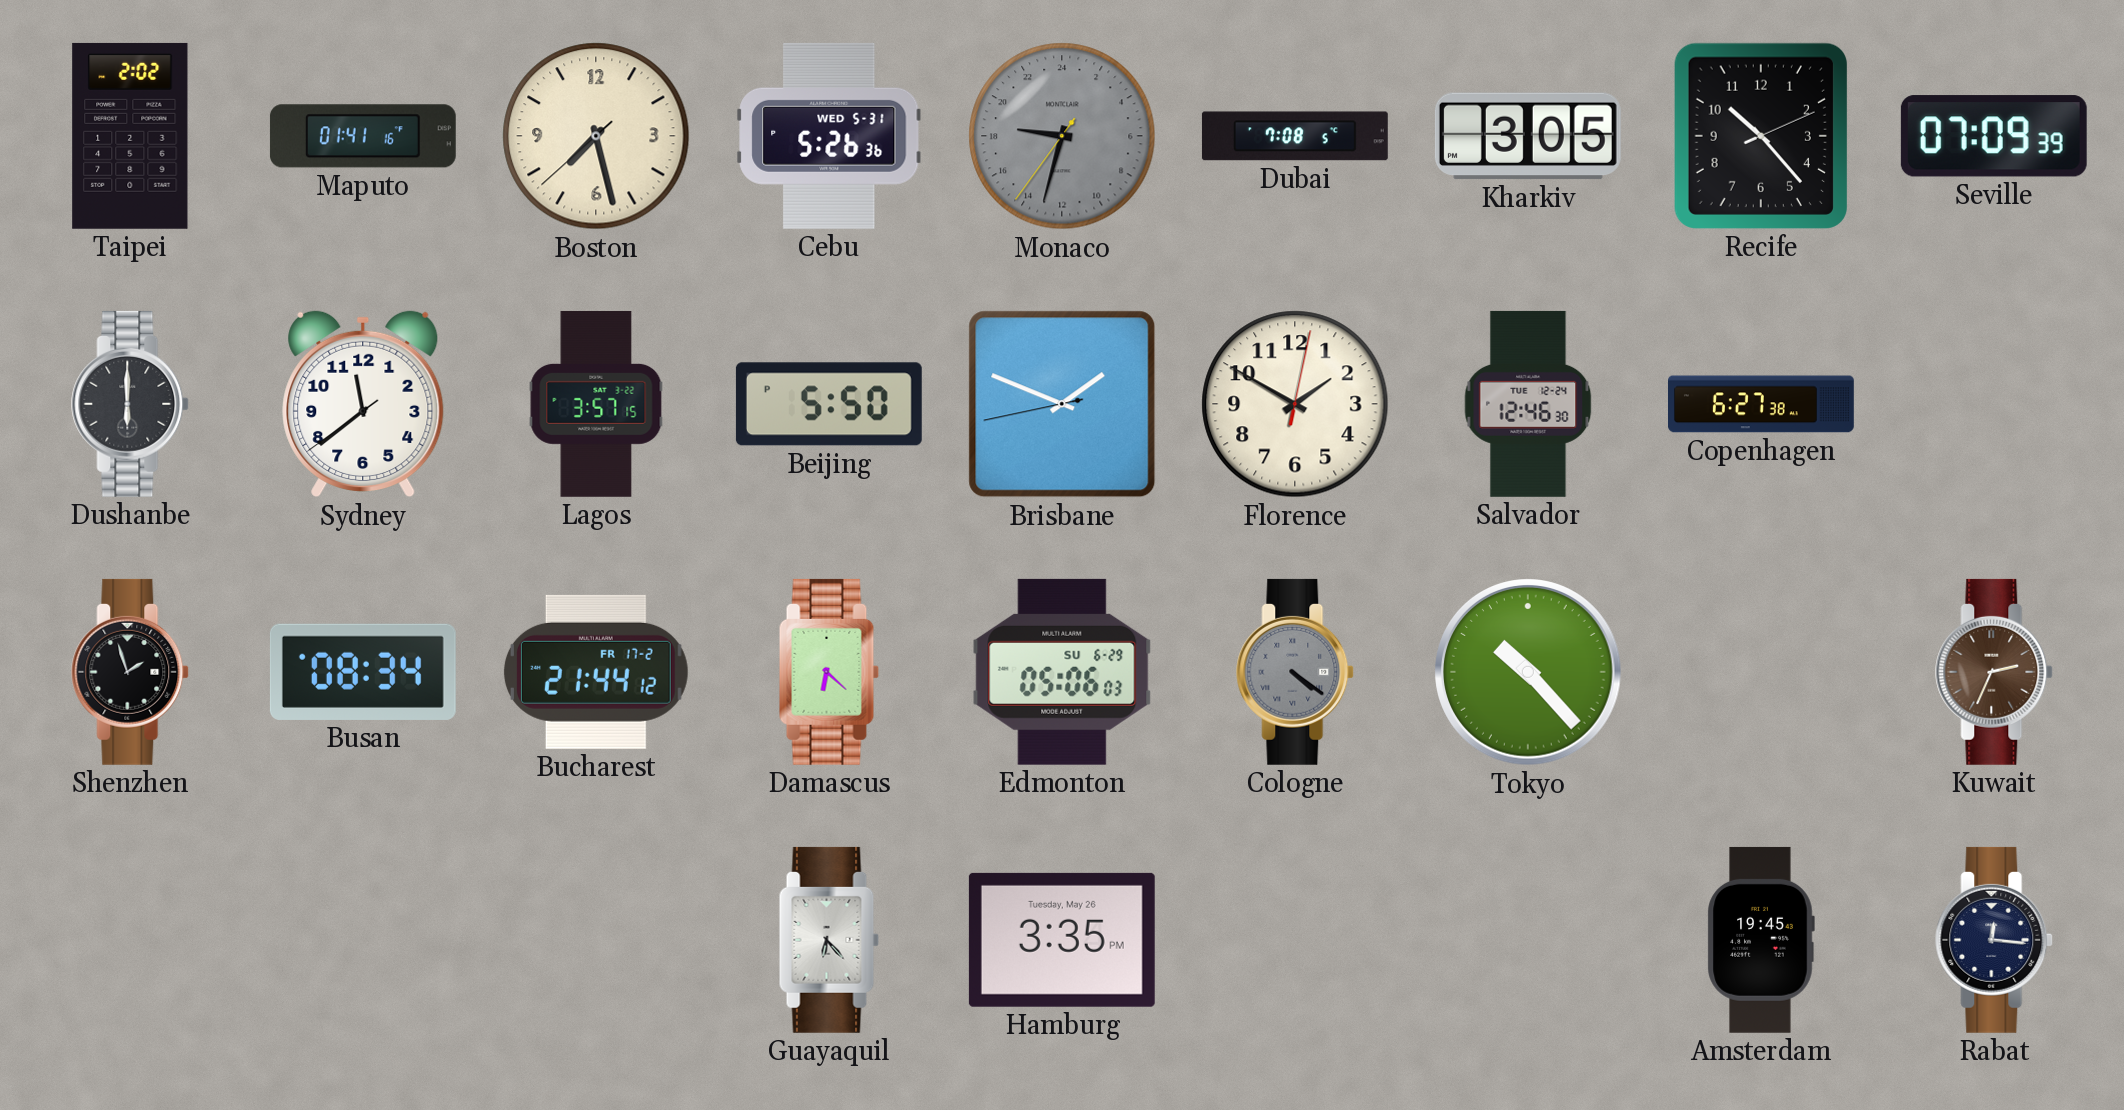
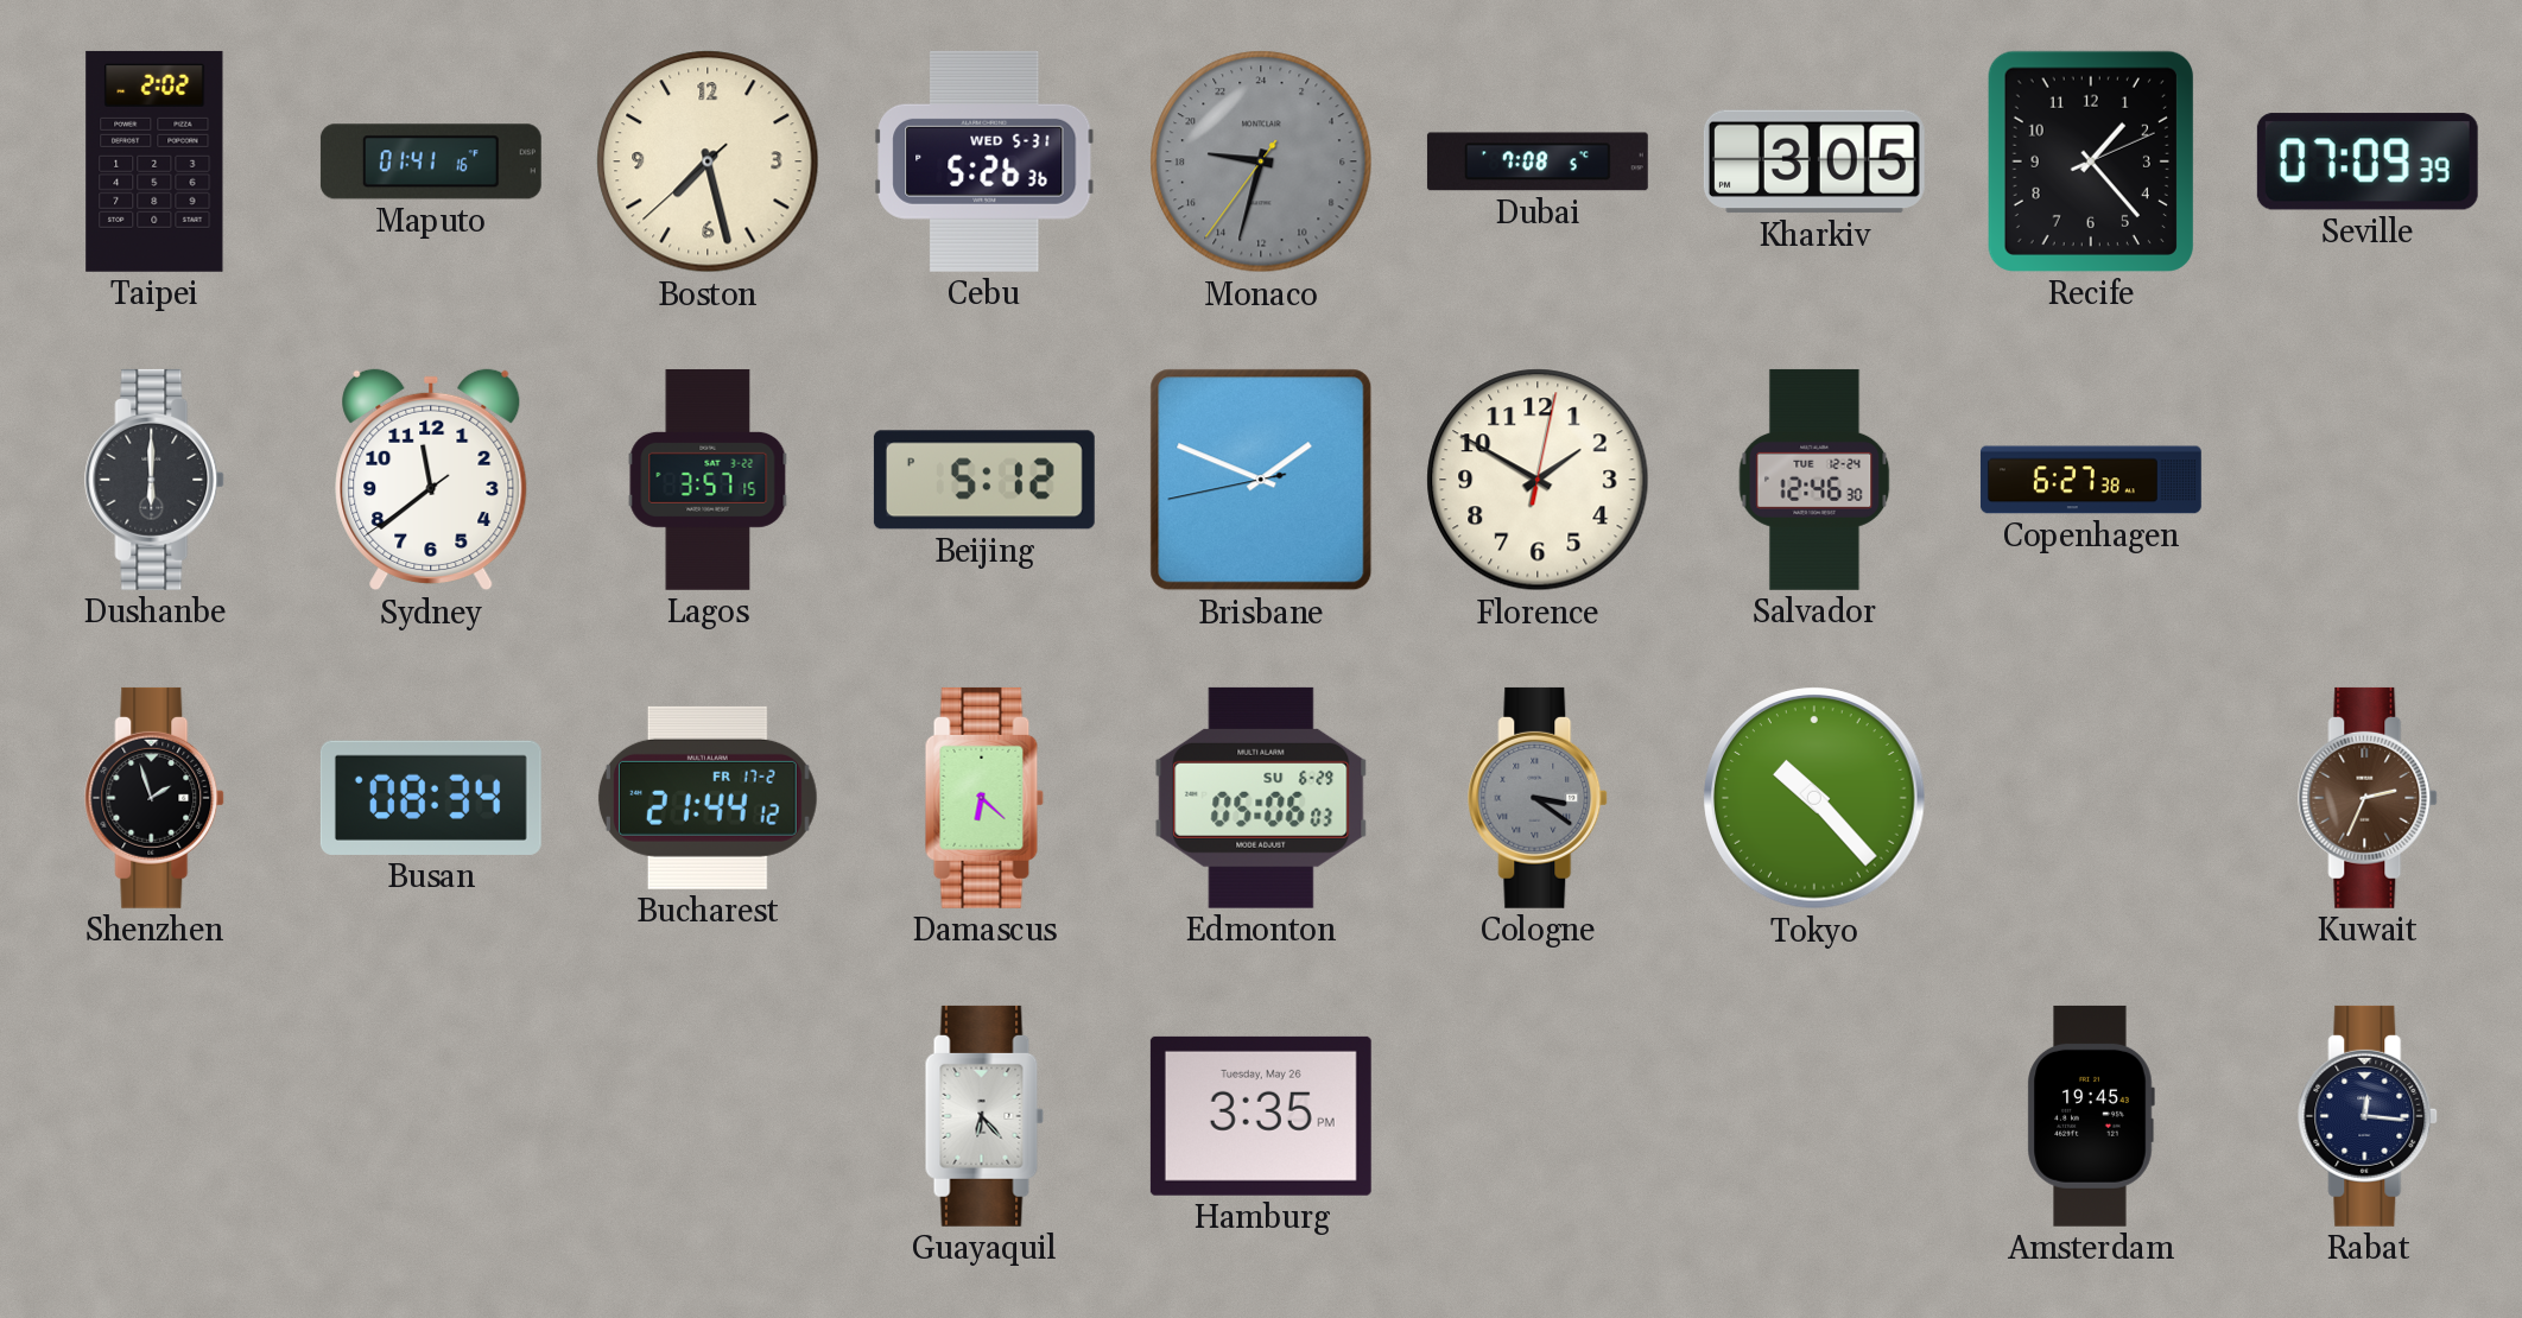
Recife: 10:23 -> 1:23
Beijing: 5:50 -> 5:12
Cologne: 4:21 -> 3:21
